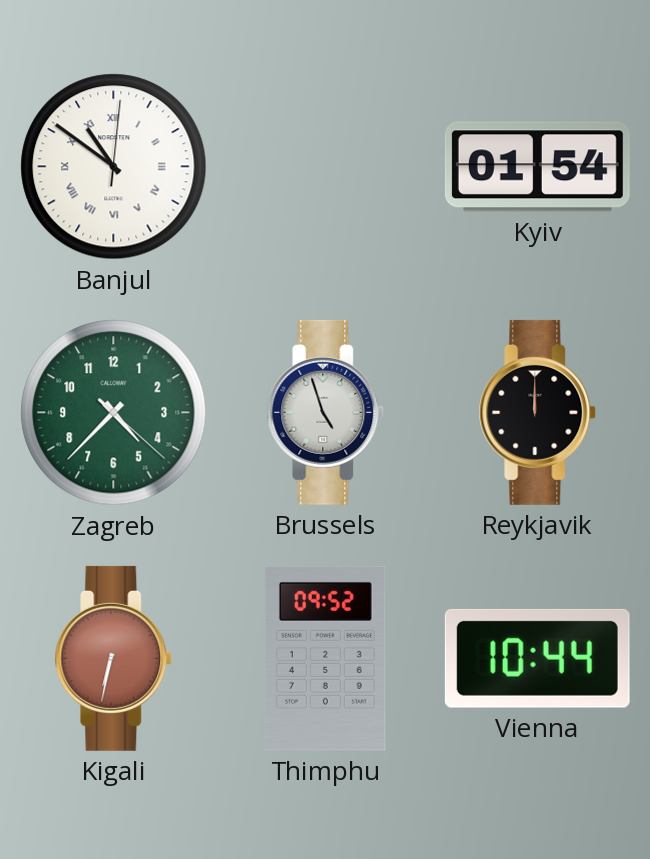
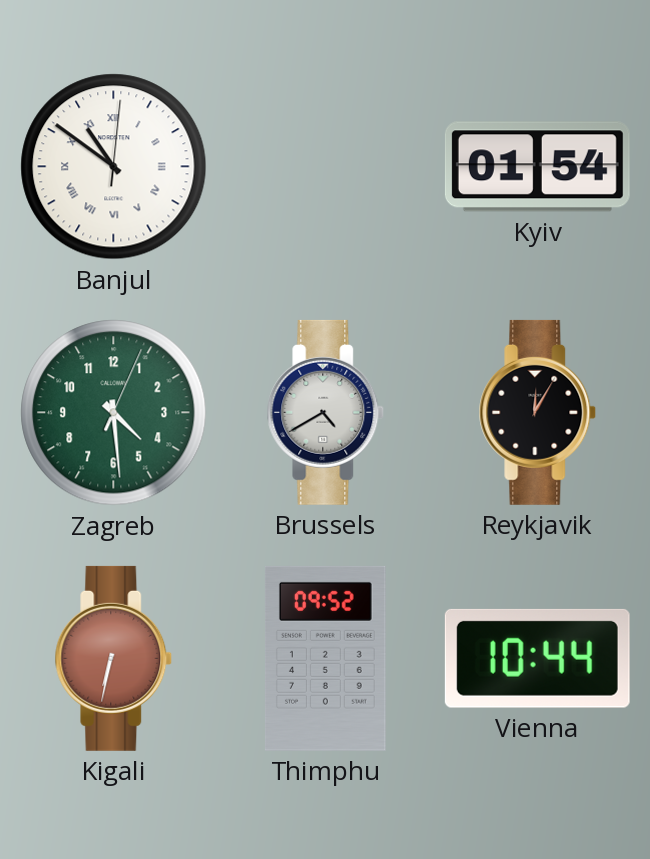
Zagreb: 4:37 -> 4:29
Brussels: 4:57 -> 4:40
Reykjavik: 12:00 -> 12:05
